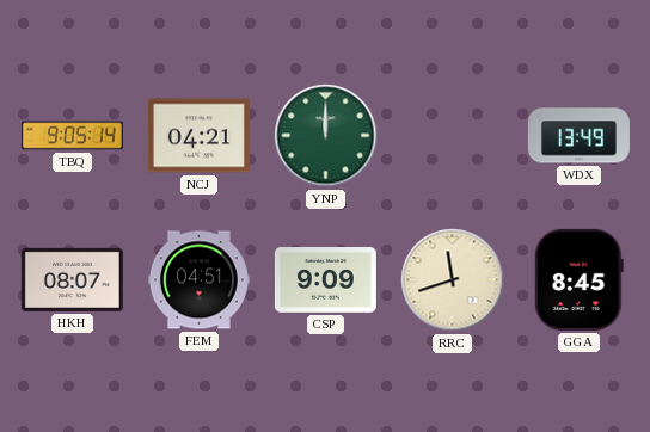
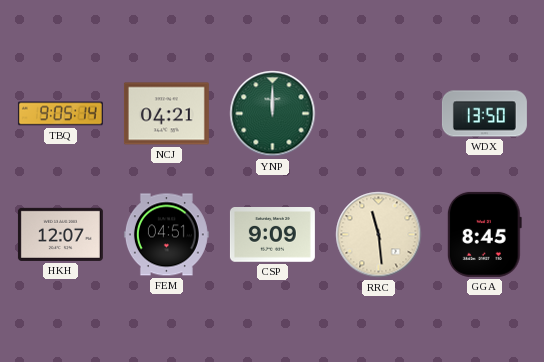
WDX: 13:49 -> 13:50
HKH: 08:07 -> 12:07
RRC: 11:42 -> 11:29
